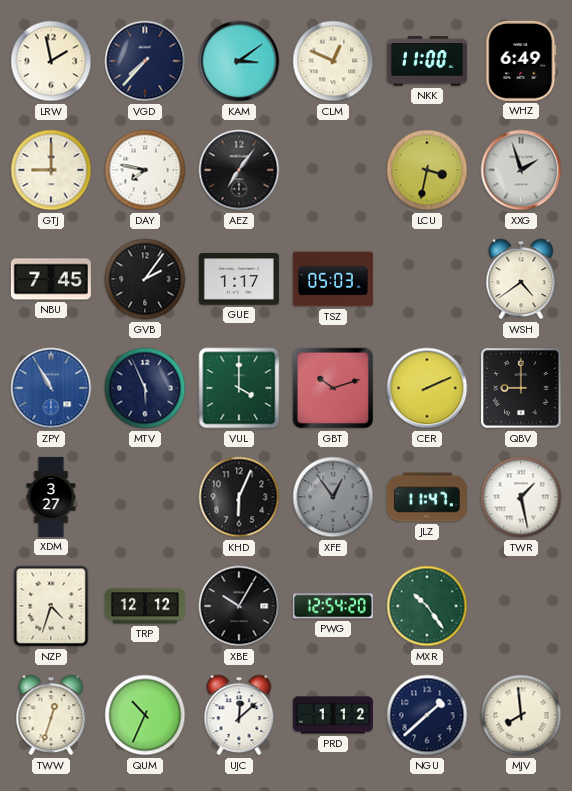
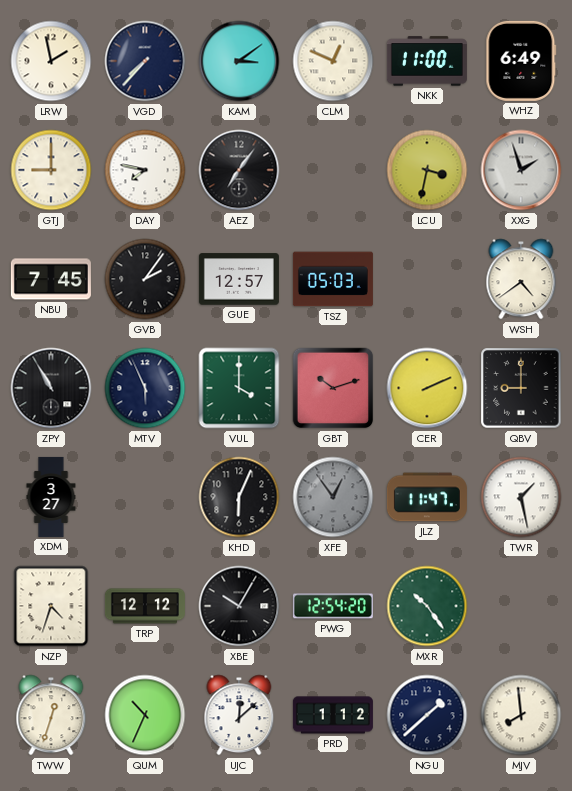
GUE: 1:17 -> 12:57
ZPY dial: blue -> black
